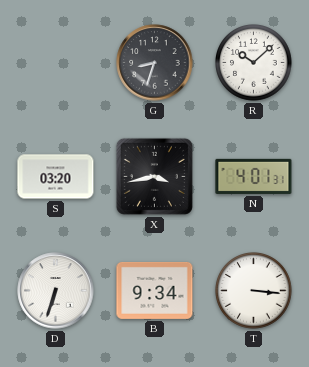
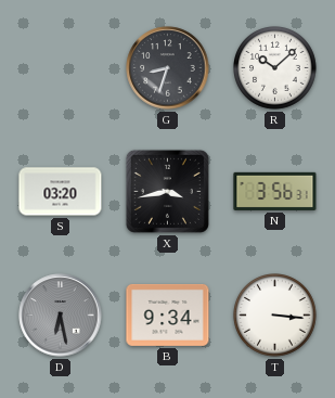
N: 4:01 -> 3:56
D: 6:33 -> 6:28
D dial: white -> grey
